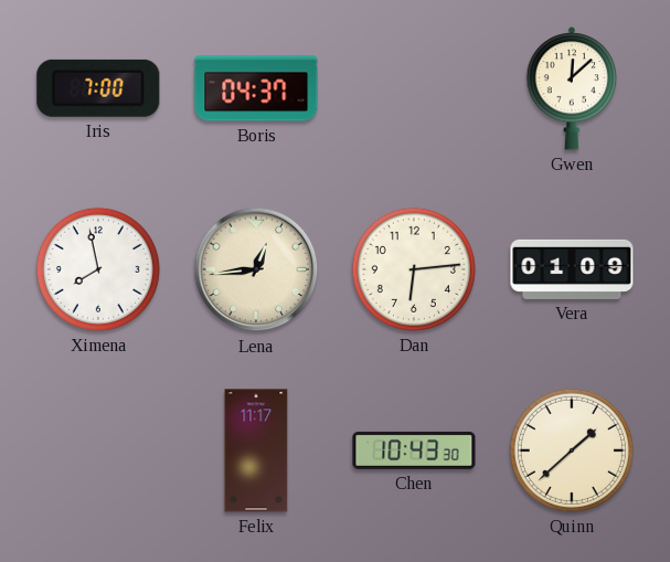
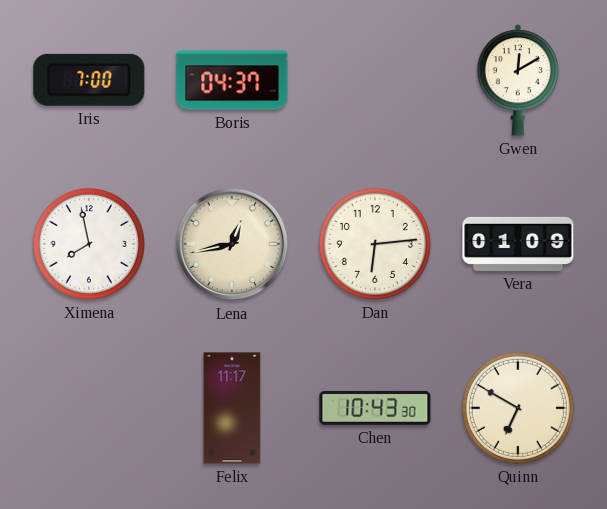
Gwen: 12:08 -> 12:10
Lena: 12:44 -> 12:43
Quinn: 1:38 -> 6:50
